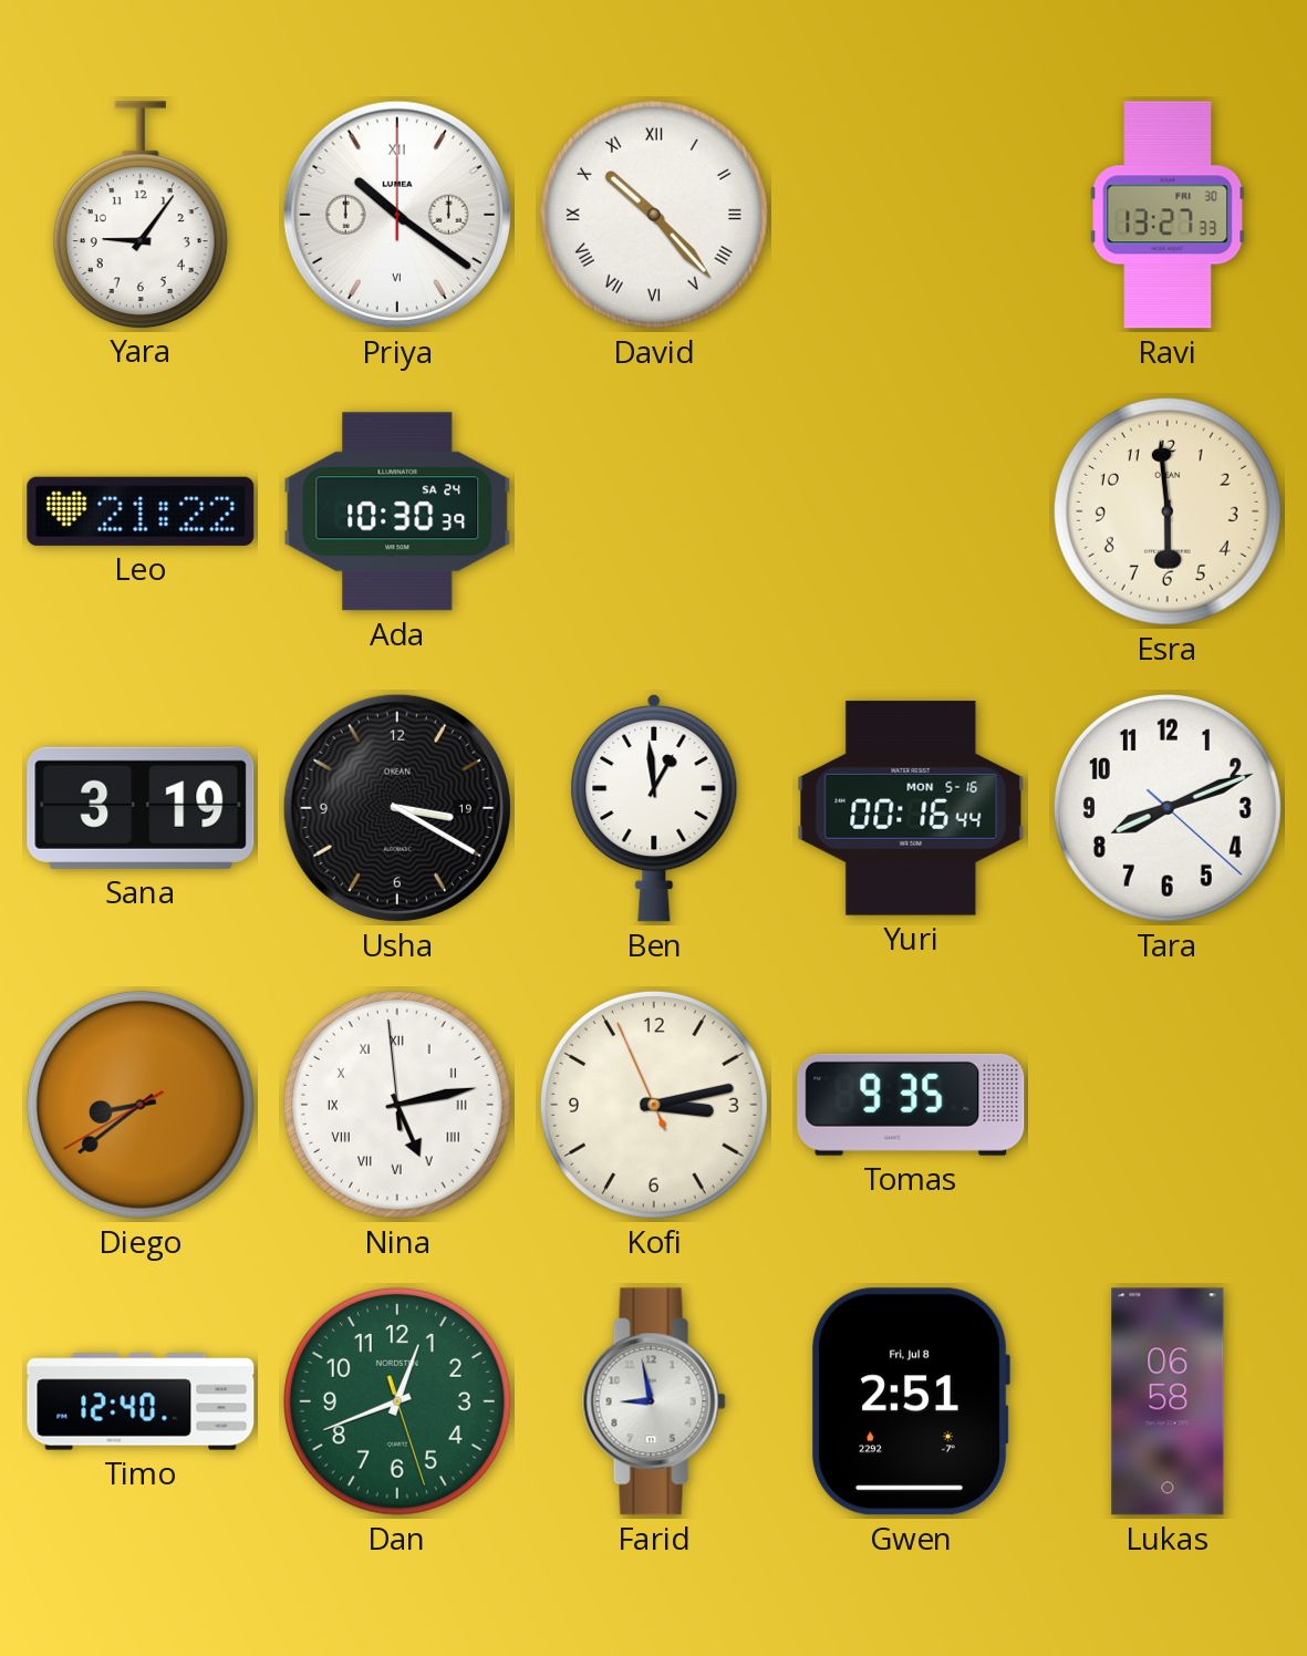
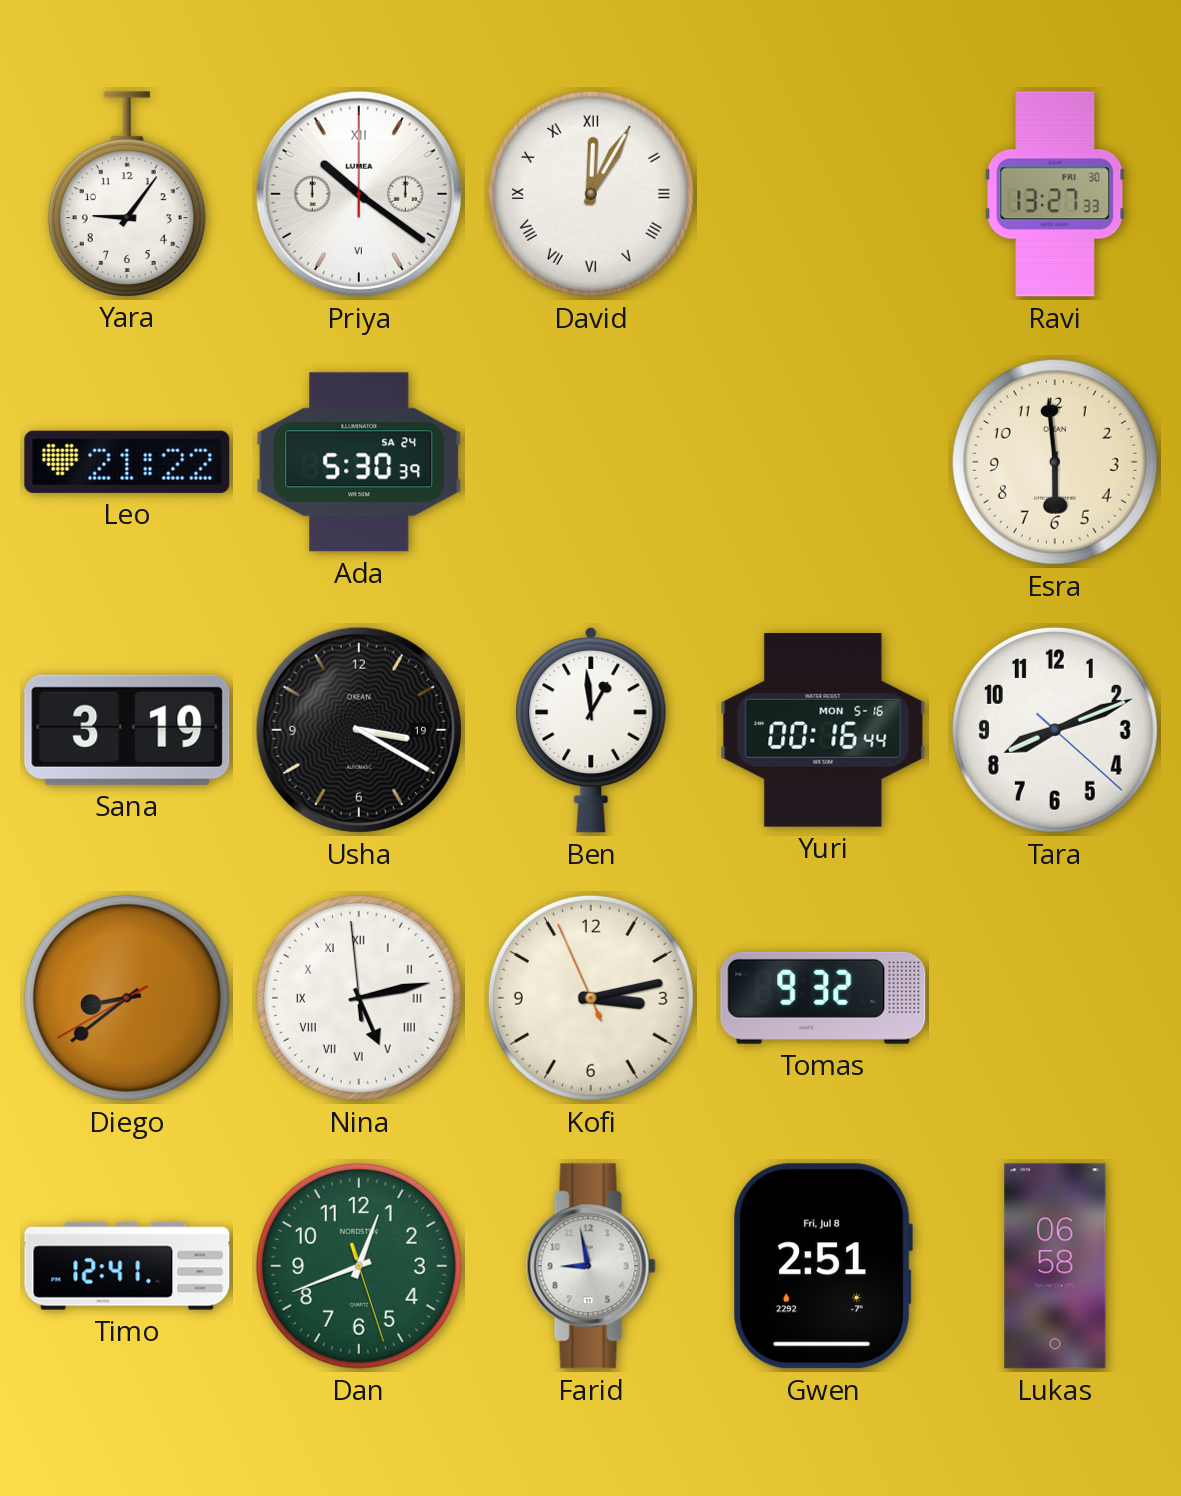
David: 10:23 -> 12:05
Ada: 10:30 -> 5:30
Tomas: 9:35 -> 9:32
Timo: 12:40 -> 12:41
